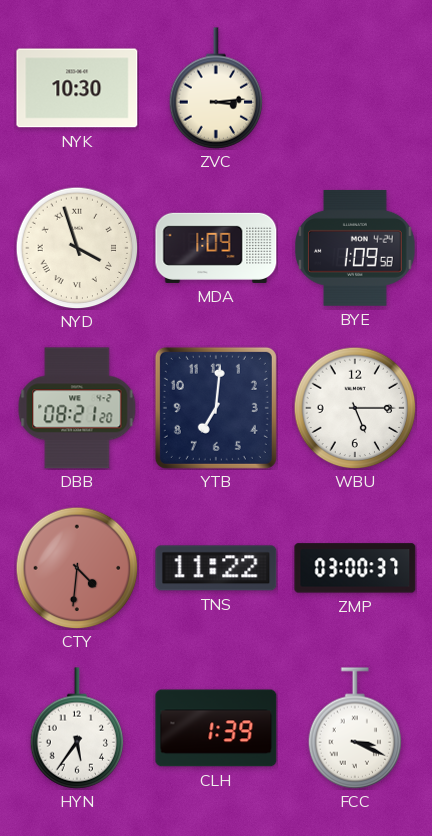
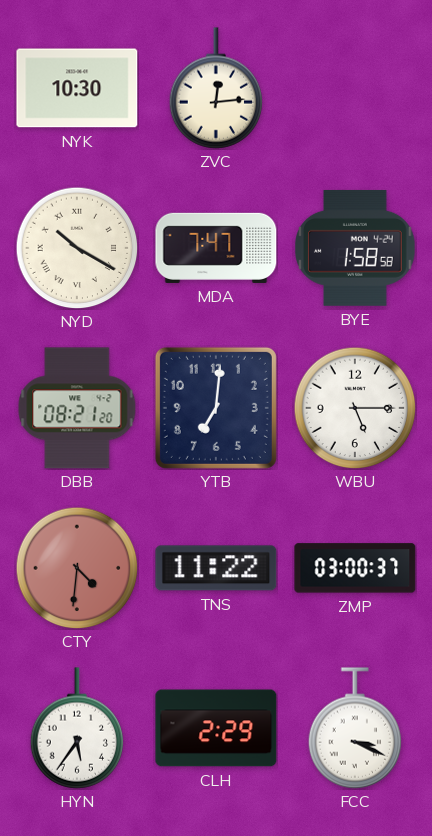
ZVC: 3:14 -> 12:14
NYD: 3:57 -> 10:20
MDA: 1:09 -> 7:47
BYE: 1:09 -> 1:58
CLH: 1:39 -> 2:29
